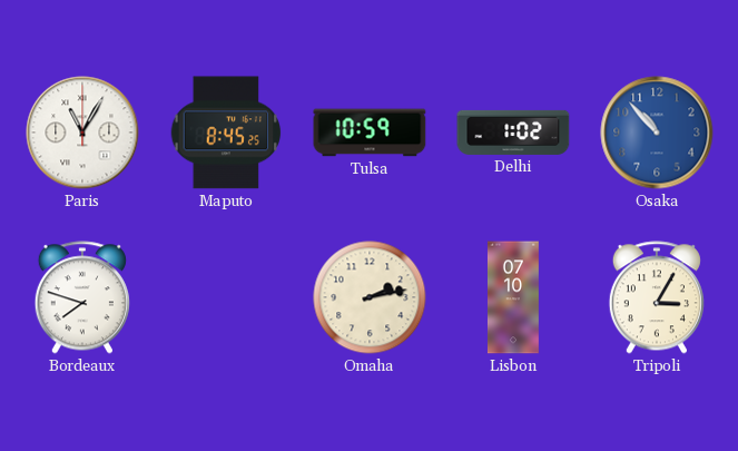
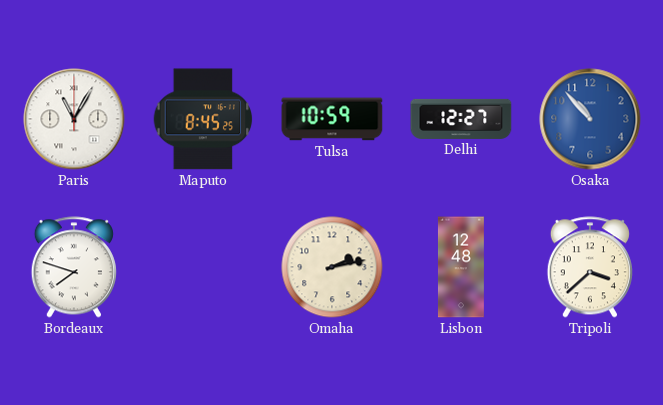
Delhi: 1:02 -> 12:27
Lisbon: 07:10 -> 12:48
Tripoli: 3:05 -> 3:38
